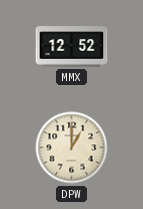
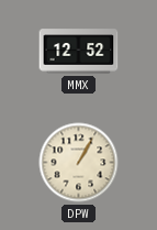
DPW: 1:00 -> 1:05
